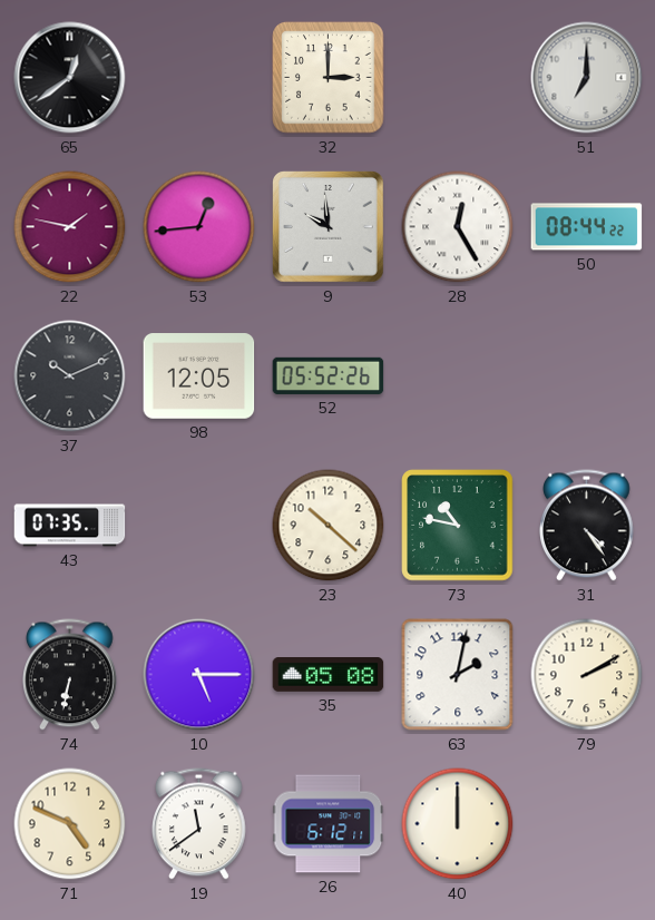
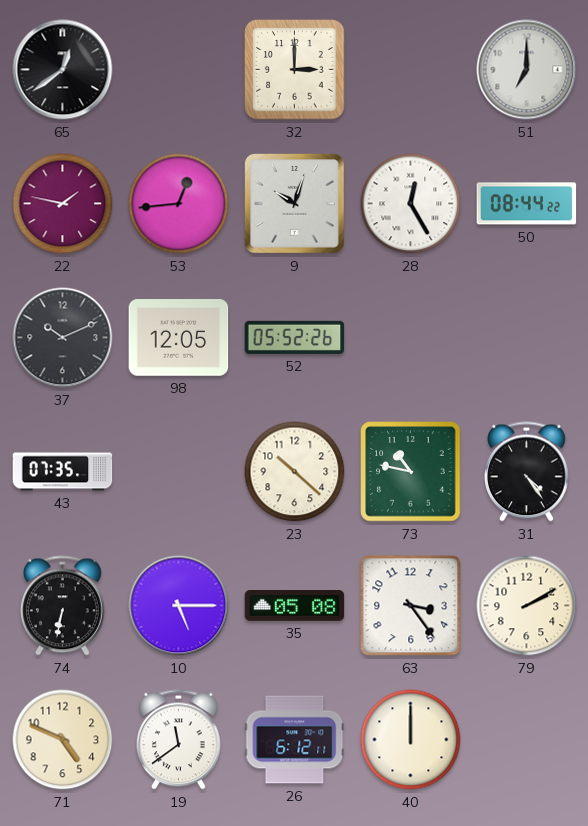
9: 9:59 -> 10:03
63: 2:02 -> 3:24
